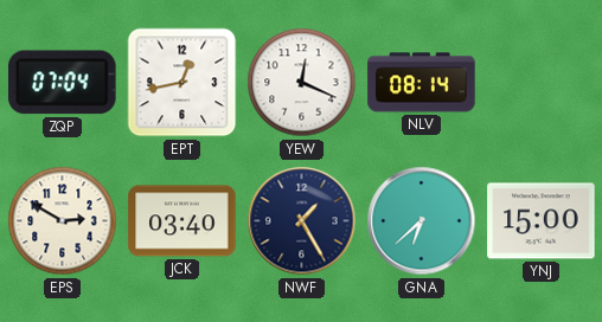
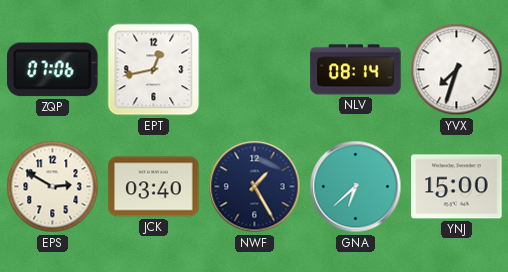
ZQP: 07:04 -> 07:06
YEW: 12:19 -> none
YVX: none -> 7:33
